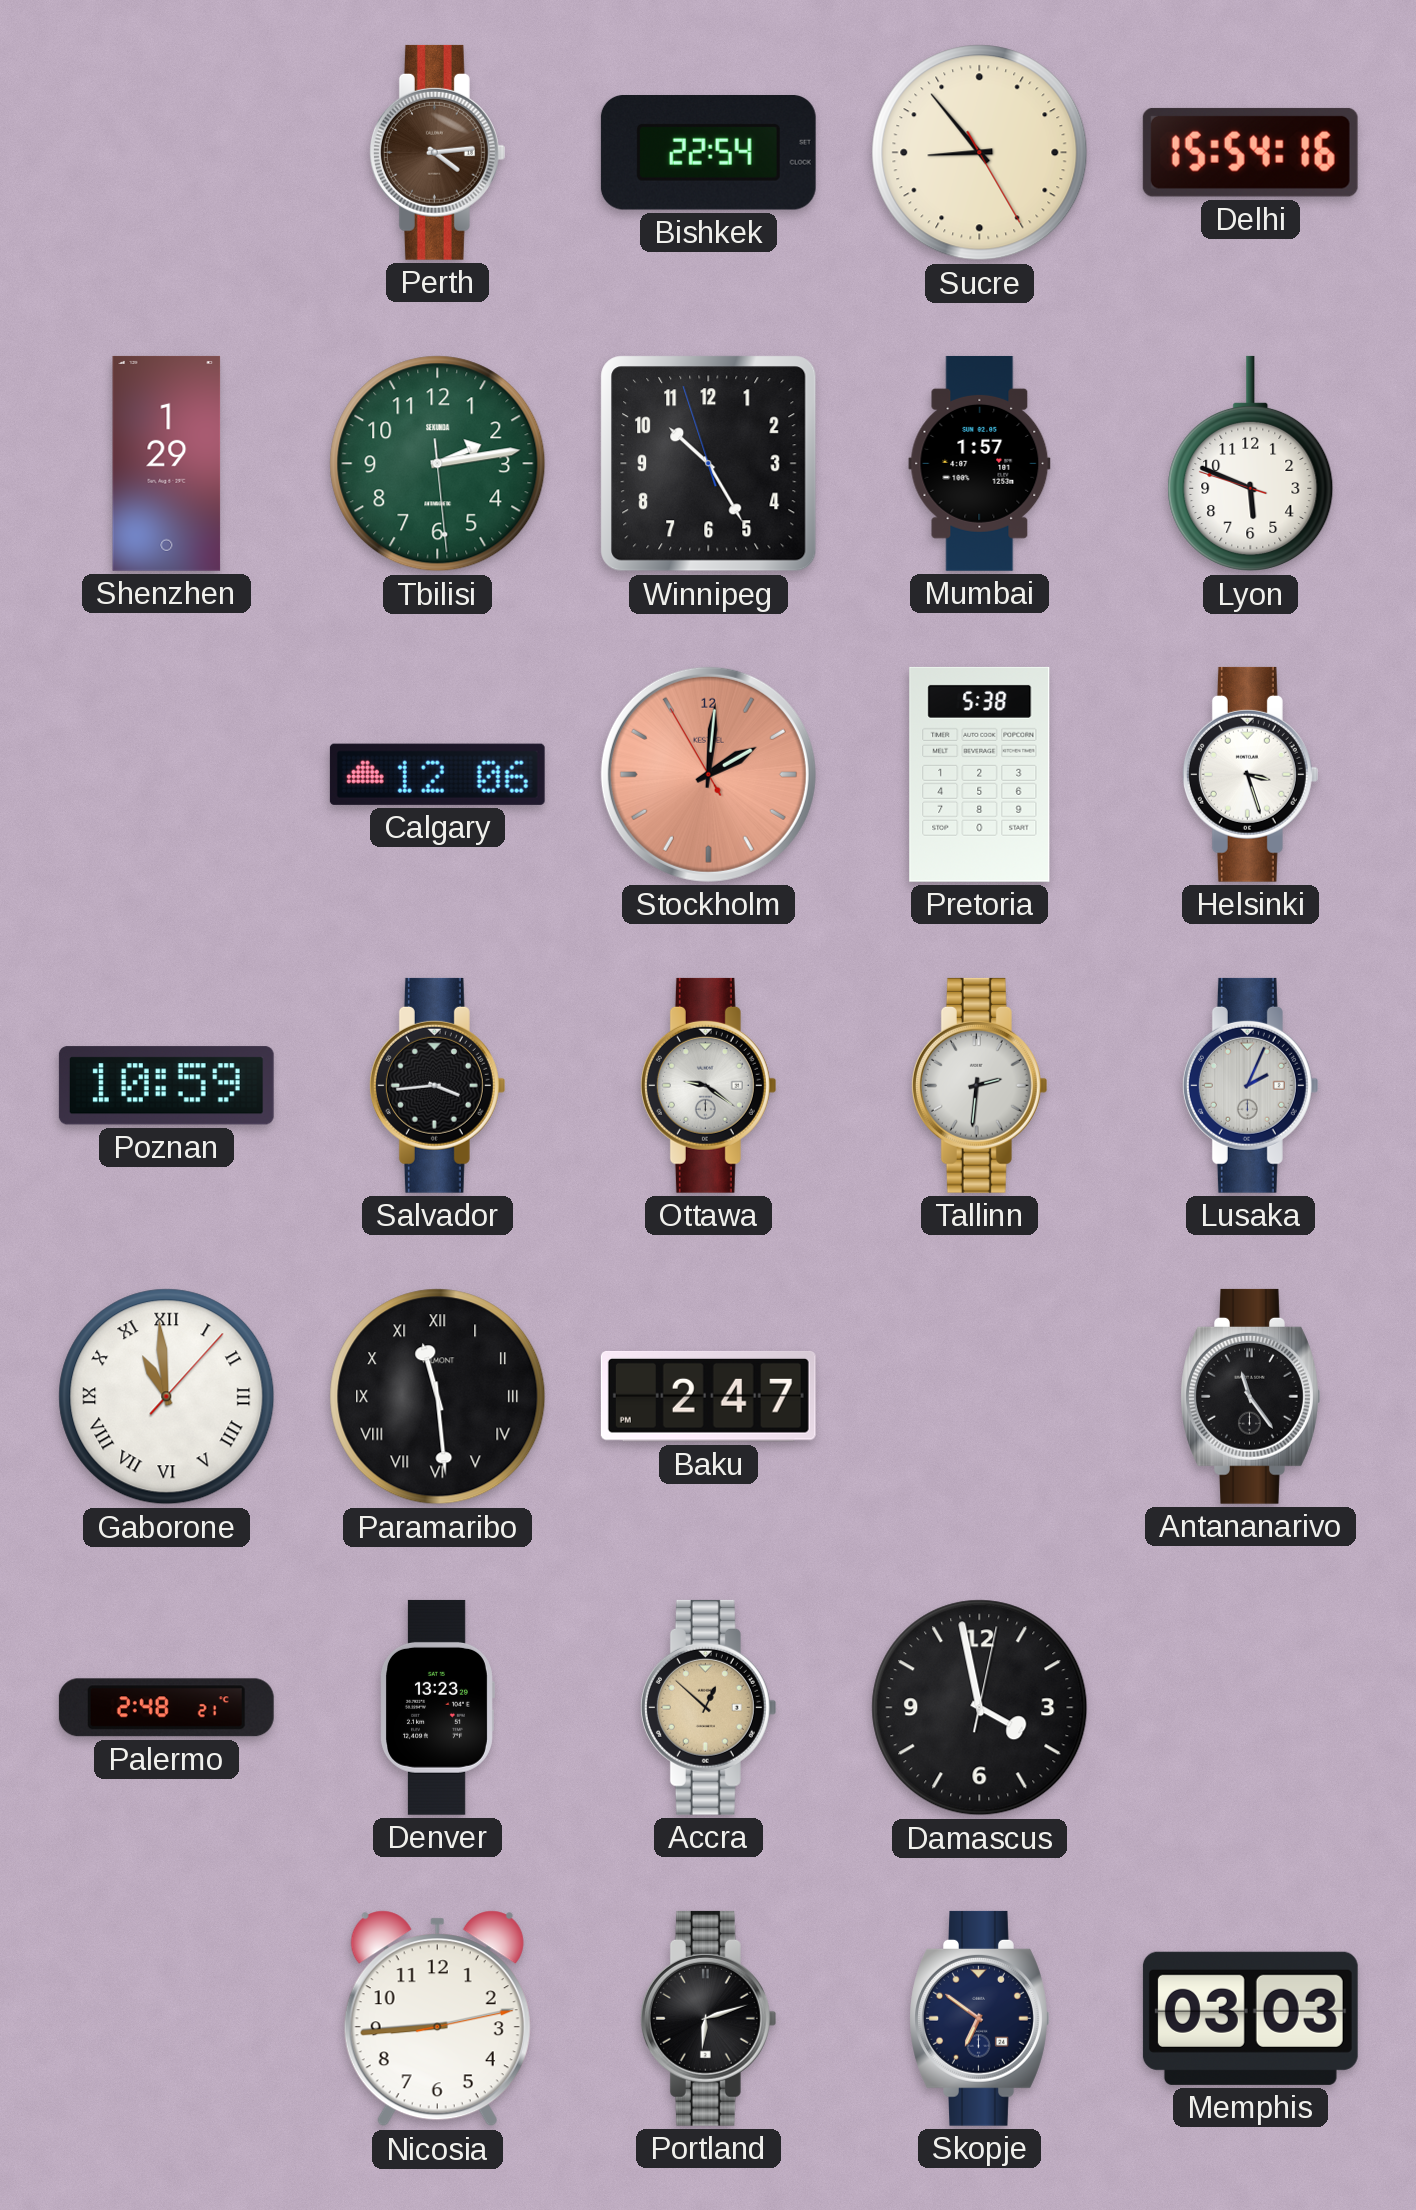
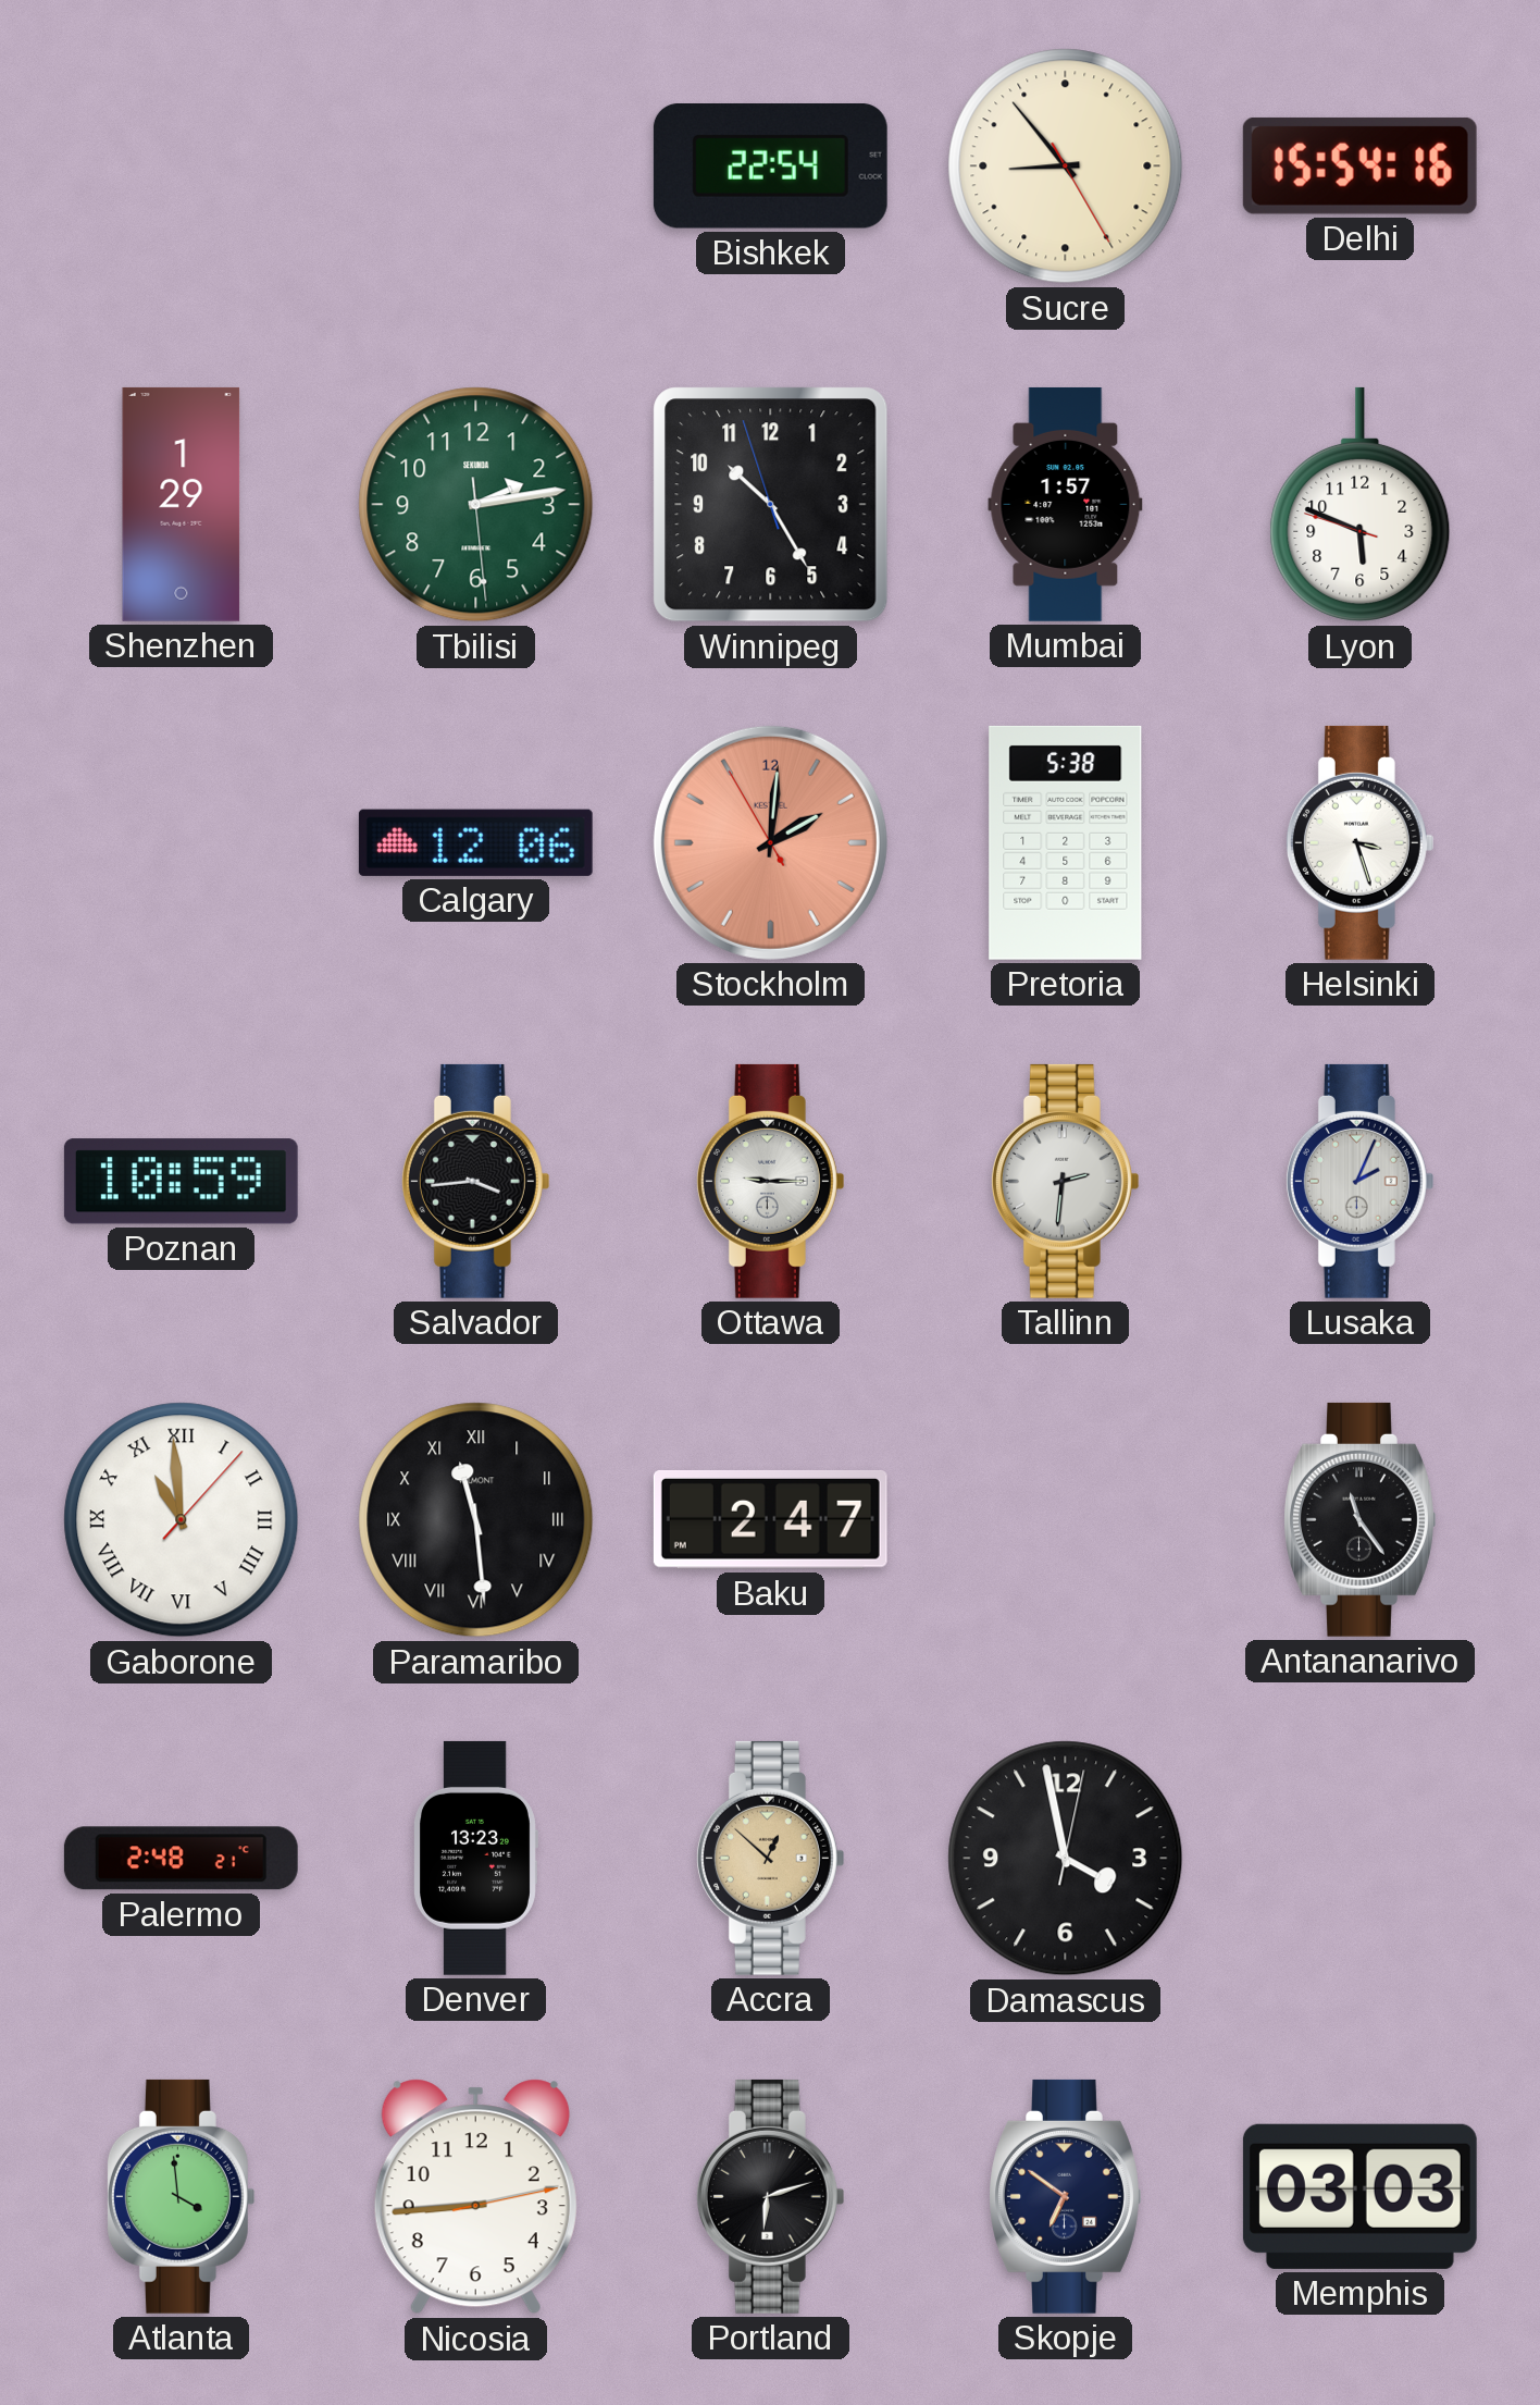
Perth: 4:14 -> none
Ottawa: 9:21 -> 9:15
Atlanta: none -> 3:59
